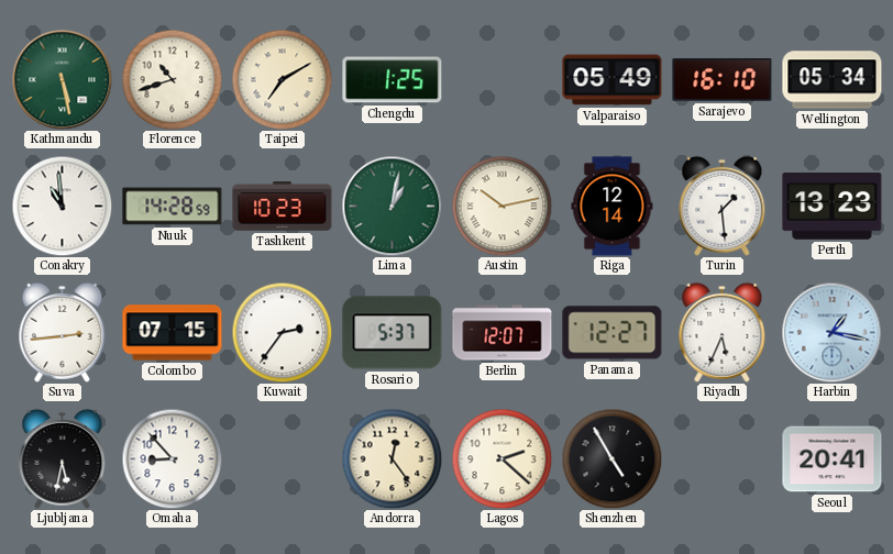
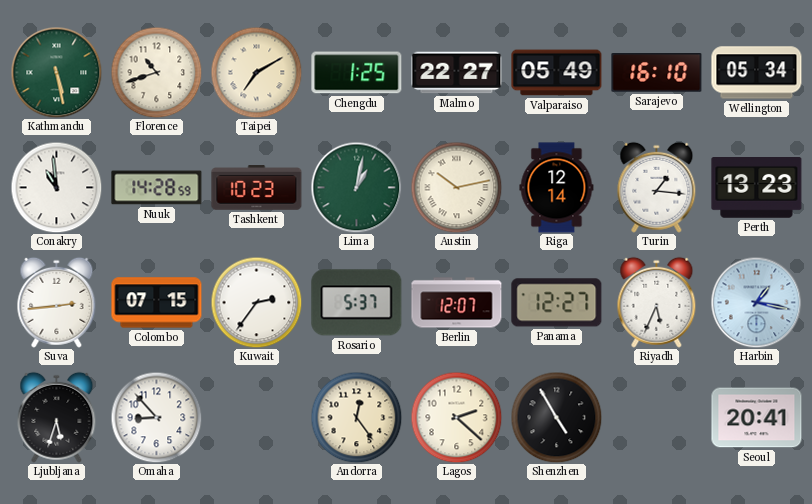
Malmo: none -> 22:27
Turin: 1:29 -> 1:16
Ljubljana: 5:32 -> 5:33
